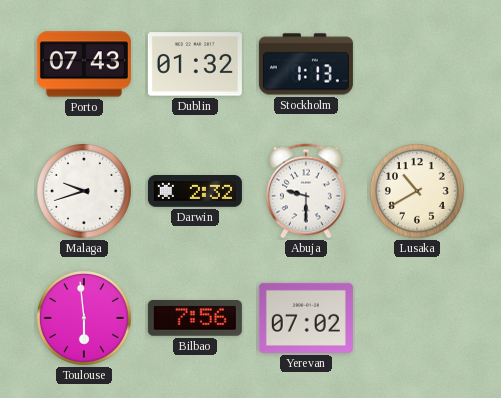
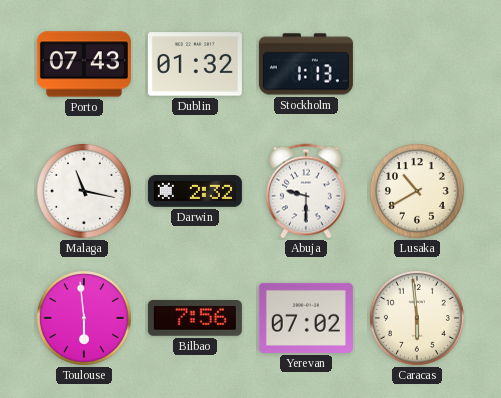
Malaga: 9:42 -> 11:17
Caracas: none -> 5:59
